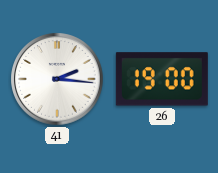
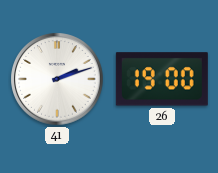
41: 2:16 -> 2:12
